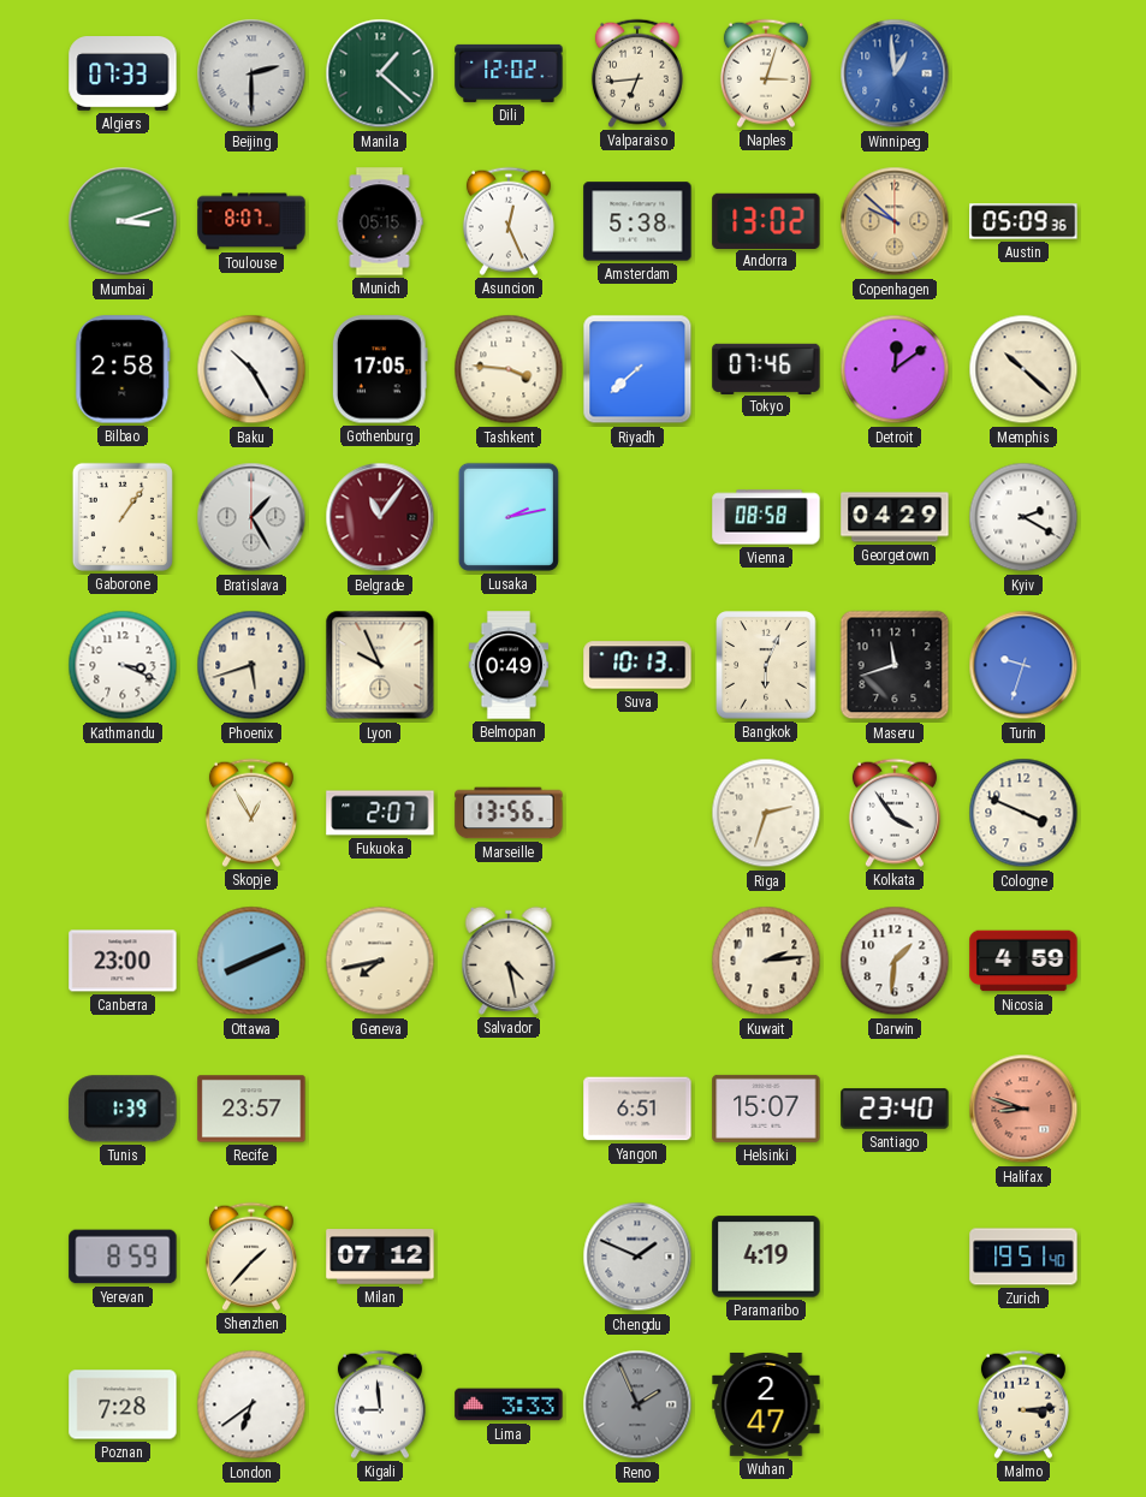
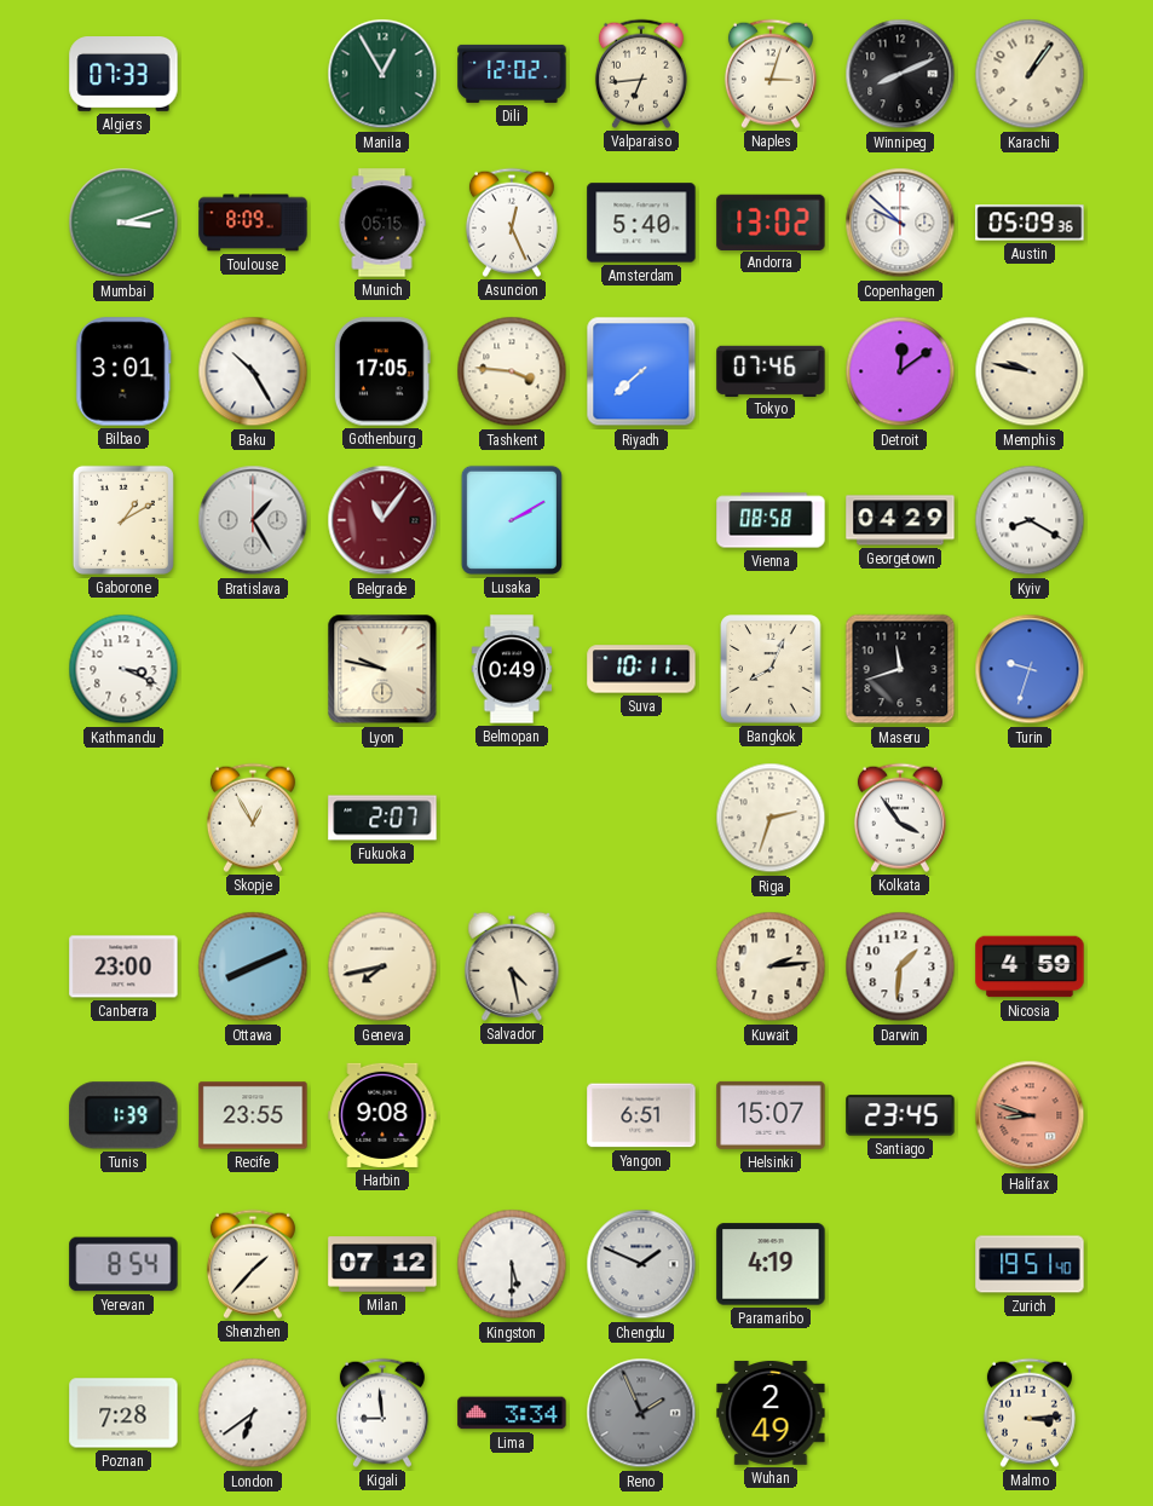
Beijing: 2:30 -> none
Manila: 1:22 -> 12:55
Winnipeg: 12:59 -> 8:11
Winnipeg dial: blue -> black
Karachi: none -> 1:06
Toulouse: 8:07 -> 8:09
Amsterdam: 5:38 -> 5:40
Copenhagen dial: champagne -> white
Bilbao: 2:58 -> 3:01
Memphis: 10:22 -> 9:47
Gaborone: 1:06 -> 1:10
Lusaka: 2:13 -> 2:10
Kyiv: 2:20 -> 8:20
Phoenix: 5:42 -> none
Lyon: 9:56 -> 9:47
Suva: 10:13 -> 10:11
Bangkok: 6:04 -> 8:04
Marseille: 13:56 -> none
Cologne: 3:49 -> none
Recife: 23:57 -> 23:55
Harbin: none -> 9:08
Santiago: 23:40 -> 23:45
Yerevan: 8:59 -> 8:54
Kingston: none -> 5:30
Lima: 3:33 -> 3:34
Wuhan: 2:47 -> 2:49
